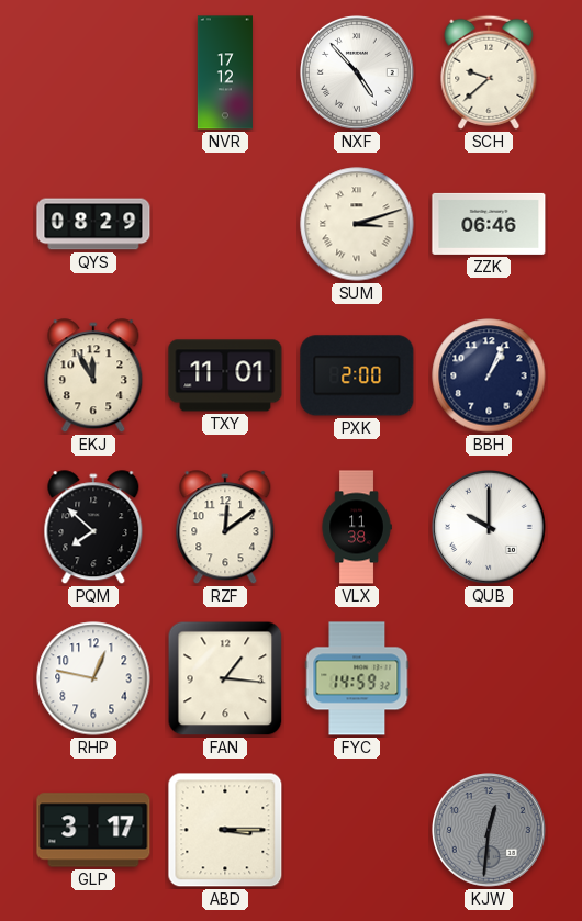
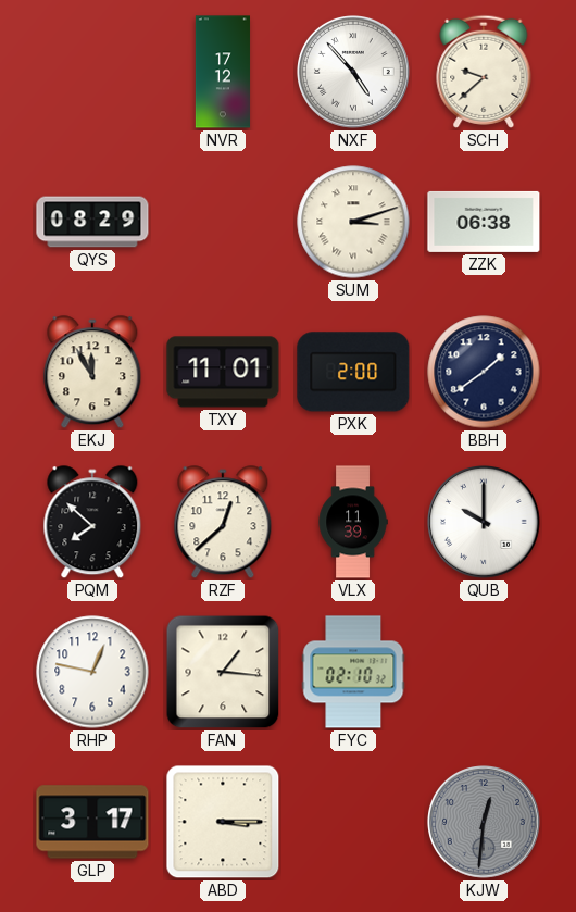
ZZK: 06:46 -> 06:38
BBH: 1:04 -> 1:39
RZF: 12:09 -> 12:38
VLX: 11:38 -> 11:39
FYC: 14:59 -> 02:10
